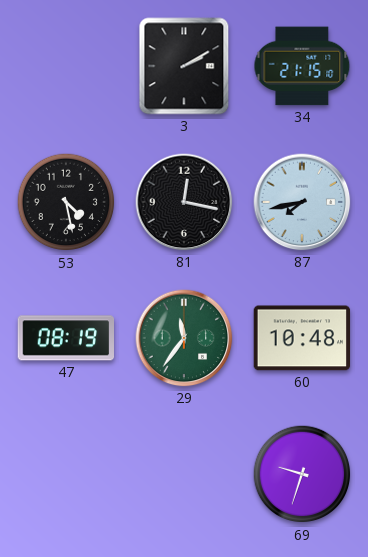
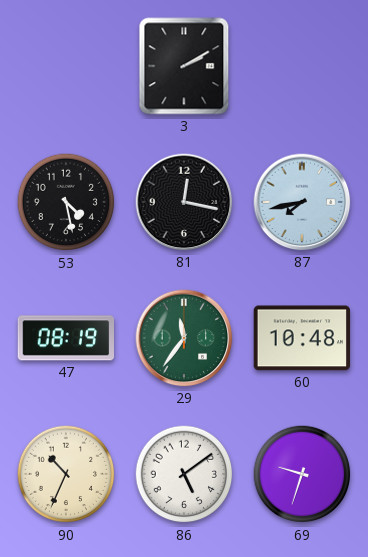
34: 21:15 -> none
90: none -> 10:34
86: none -> 5:09
